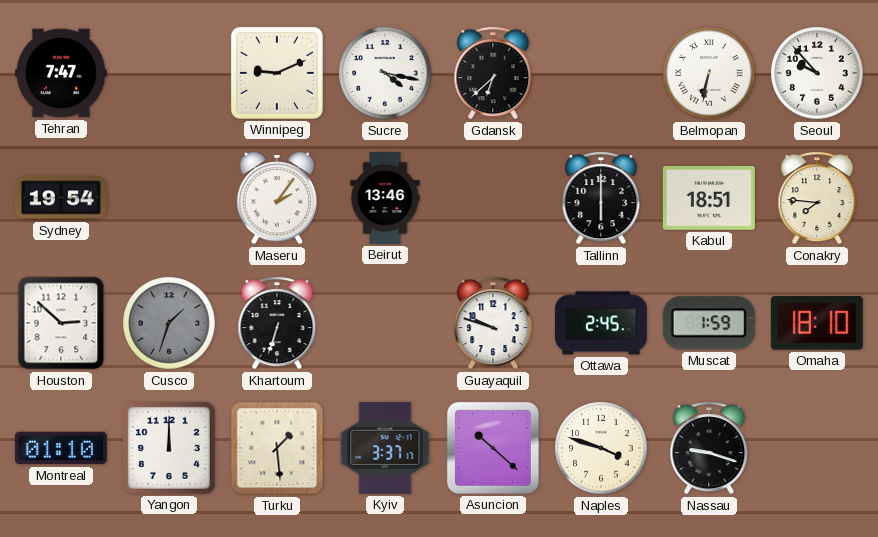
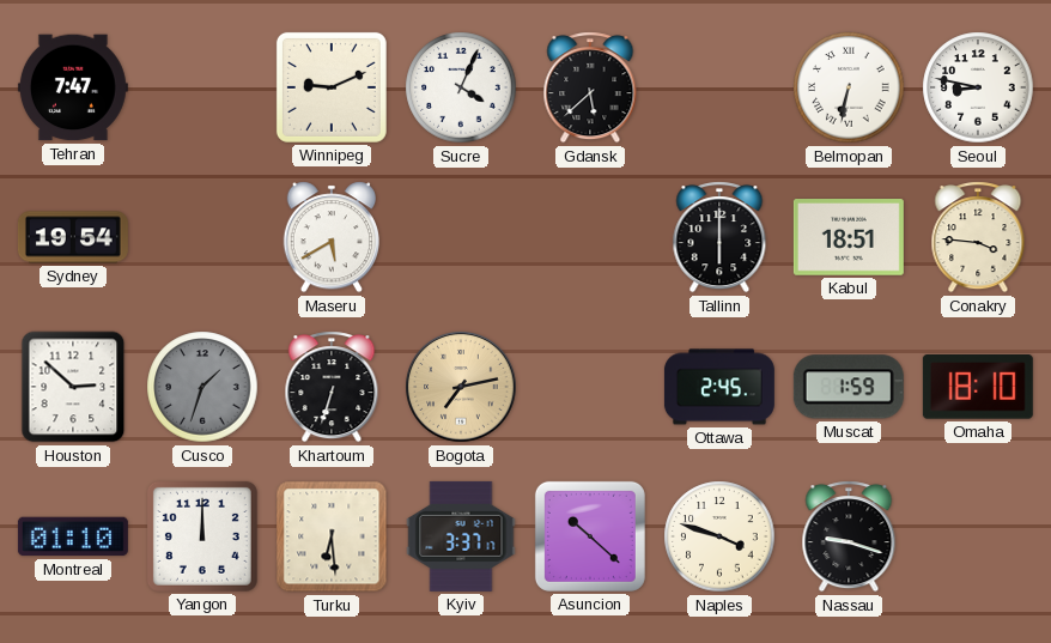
Sucre: 4:17 -> 4:04
Gdansk: 6:38 -> 5:38
Seoul: 9:53 -> 8:47
Maseru: 2:06 -> 5:40
Beirut: 13:46 -> none
Conakry: 7:46 -> 3:46
Bogota: none -> 7:13
Guayaquil: 9:48 -> none
Turku: 1:29 -> 6:29
